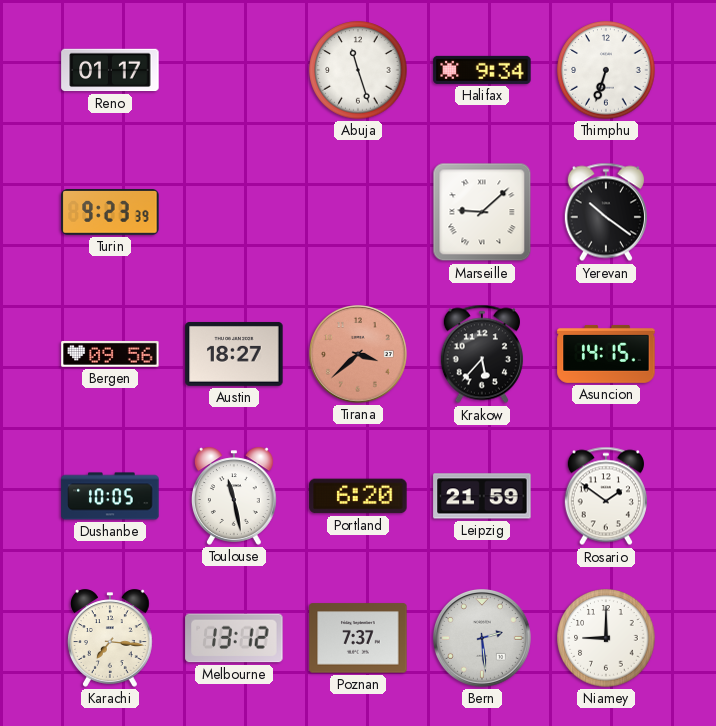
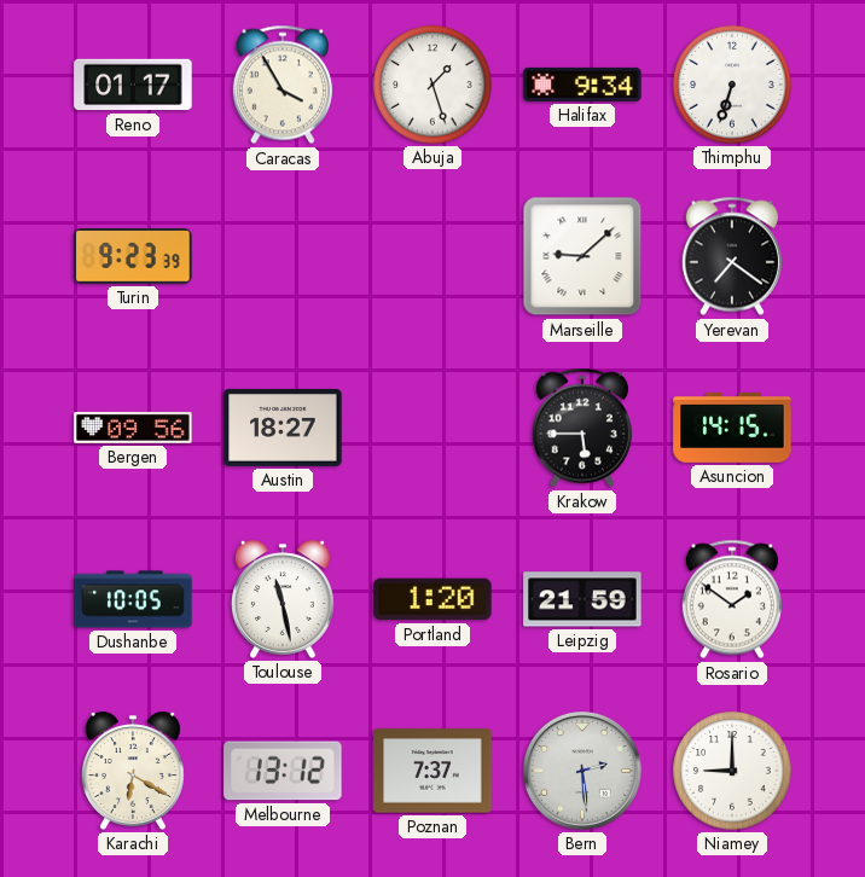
Caracas: none -> 3:55
Abuja: 11:27 -> 1:27
Yerevan: 10:21 -> 7:21
Tirana: 3:38 -> none
Krakow: 5:37 -> 5:45
Portland: 6:20 -> 1:20
Karachi: 7:16 -> 6:20
